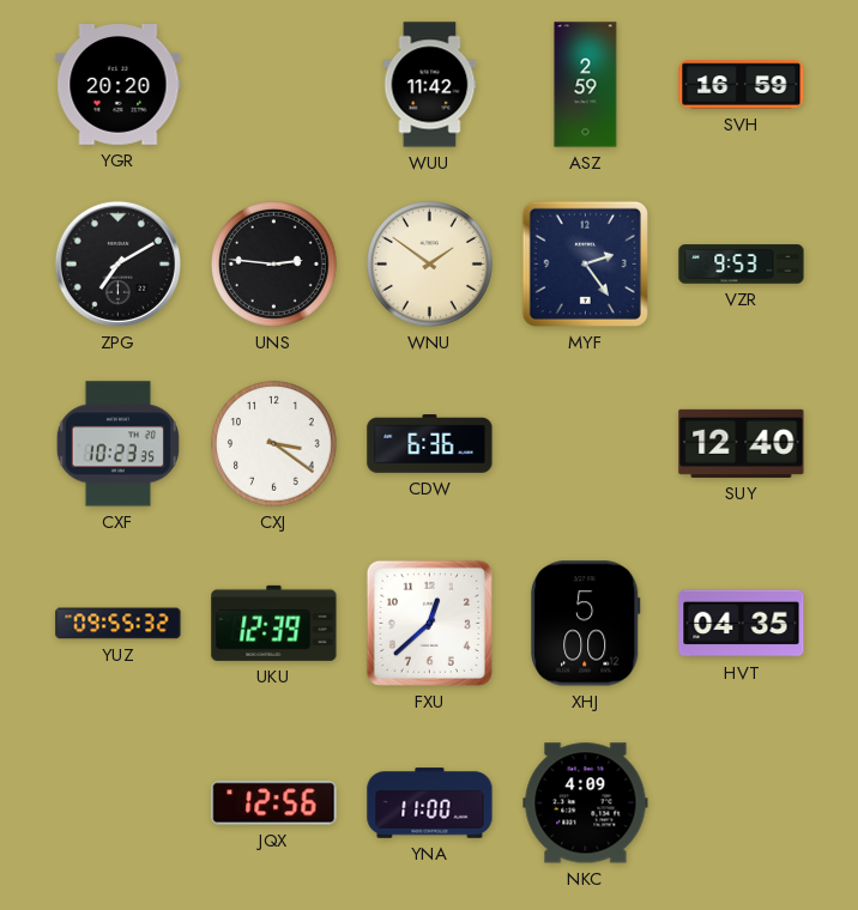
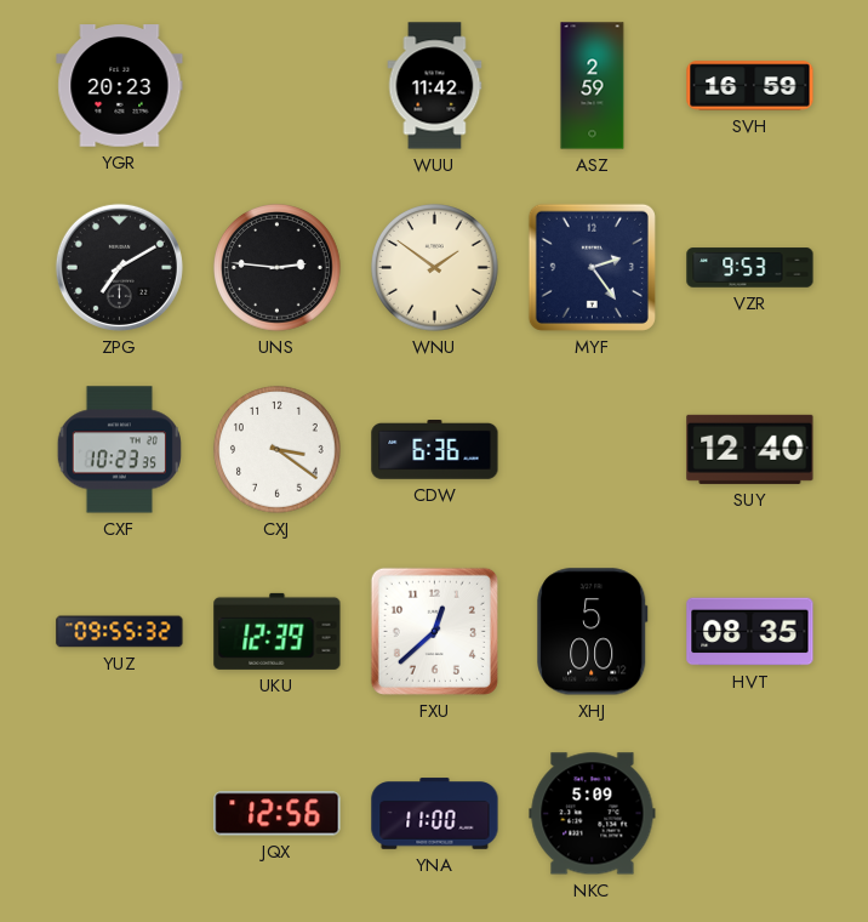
YGR: 20:20 -> 20:23
HVT: 04:35 -> 08:35
NKC: 4:09 -> 5:09
